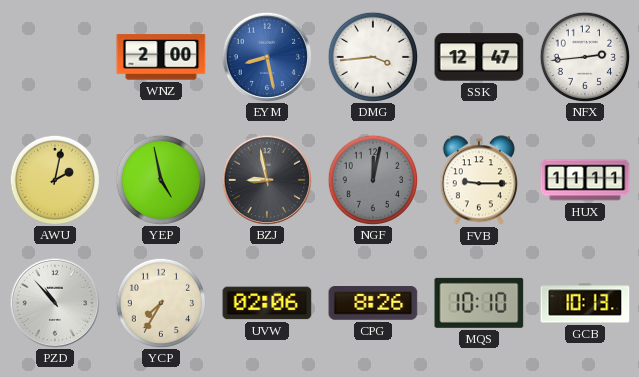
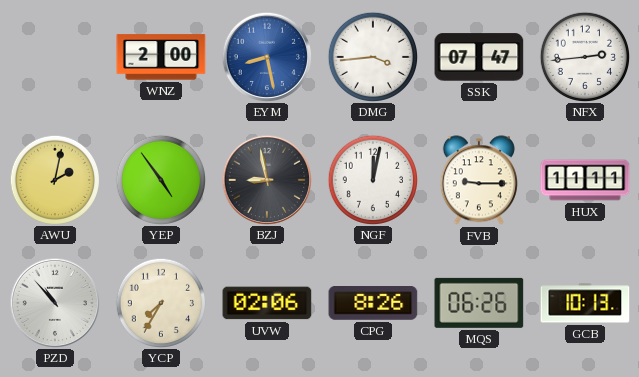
SSK: 12:47 -> 07:47
YEP: 4:58 -> 4:54
NGF dial: grey -> white
MQS: 10:10 -> 06:26
